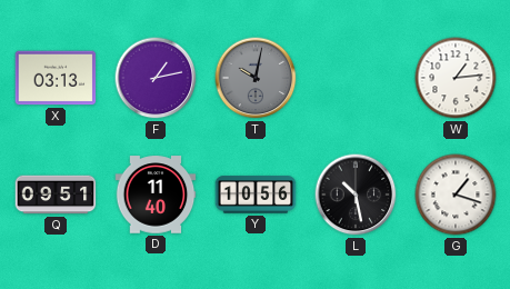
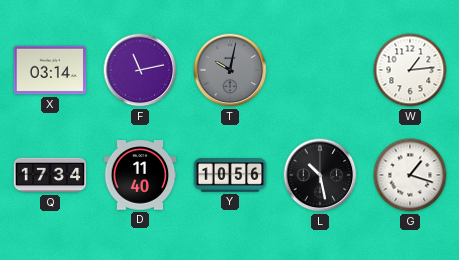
X: 03:13 -> 03:14
F: 1:13 -> 11:13
Q: 09:51 -> 17:34
